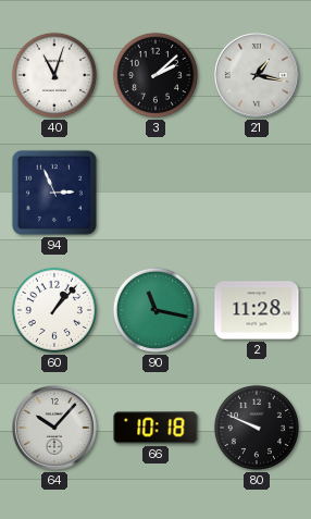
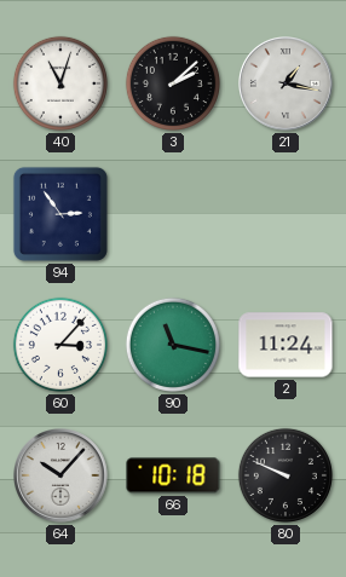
94: 2:56 -> 2:54
60: 1:07 -> 3:07
2: 11:28 -> 11:24
